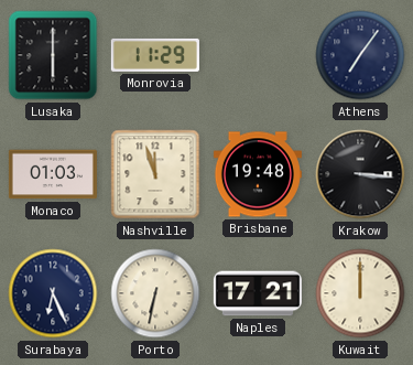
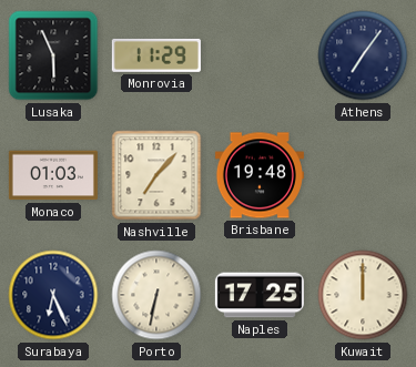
Lusaka: 6:00 -> 5:56
Nashville: 11:57 -> 7:07
Krakow: 3:16 -> none
Naples: 17:21 -> 17:25
